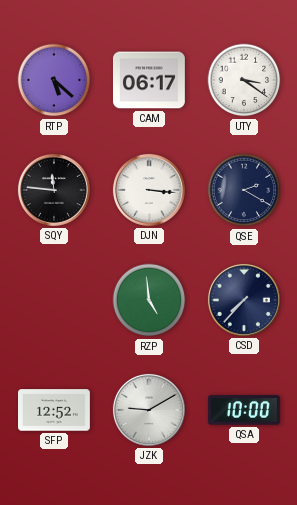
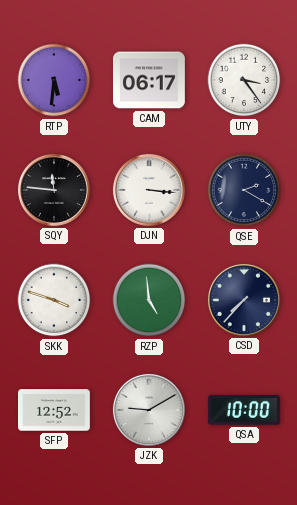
RTP: 5:22 -> 5:31
UTY: 3:21 -> 3:24
SKK: none -> 3:48
